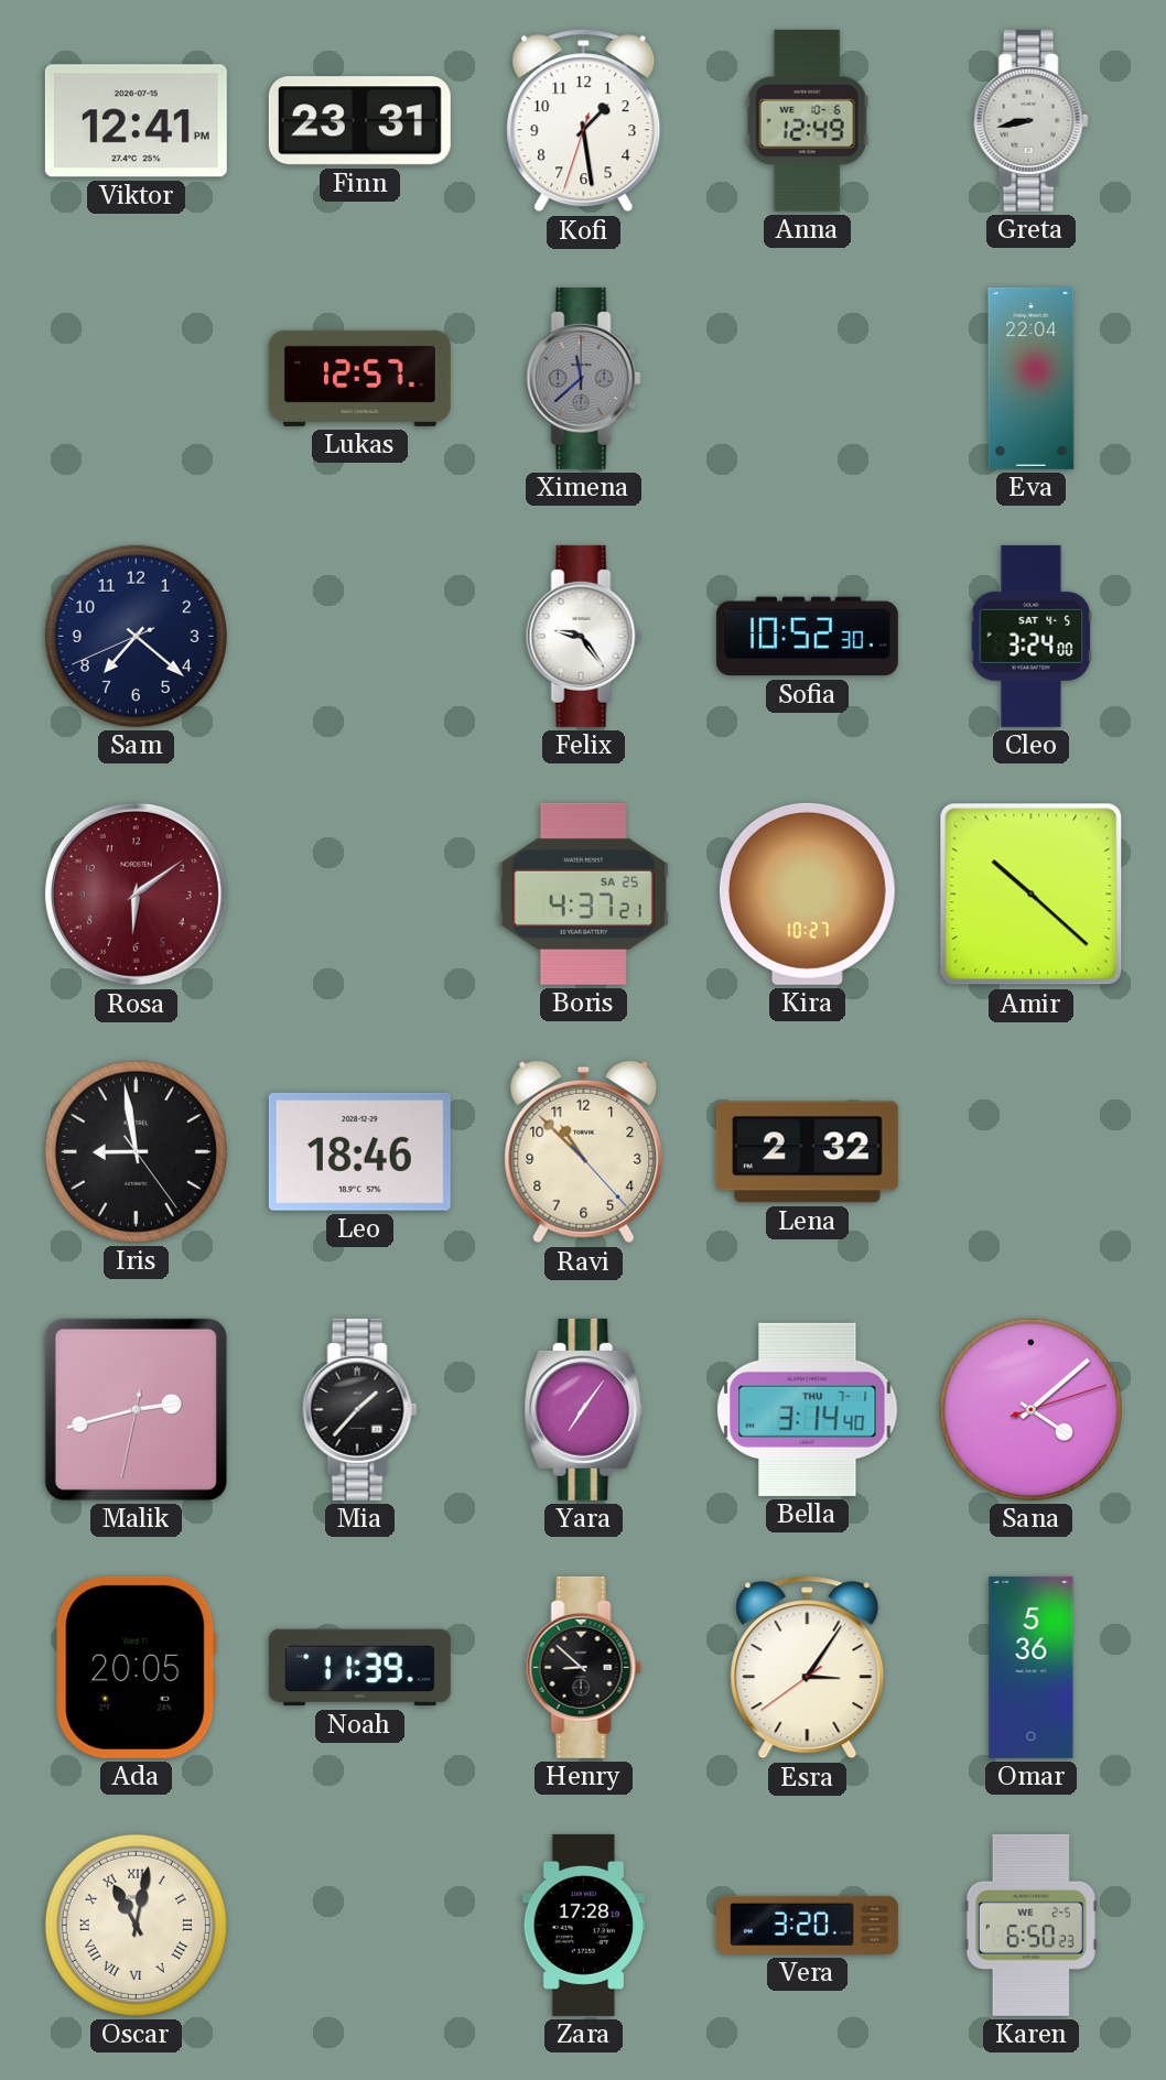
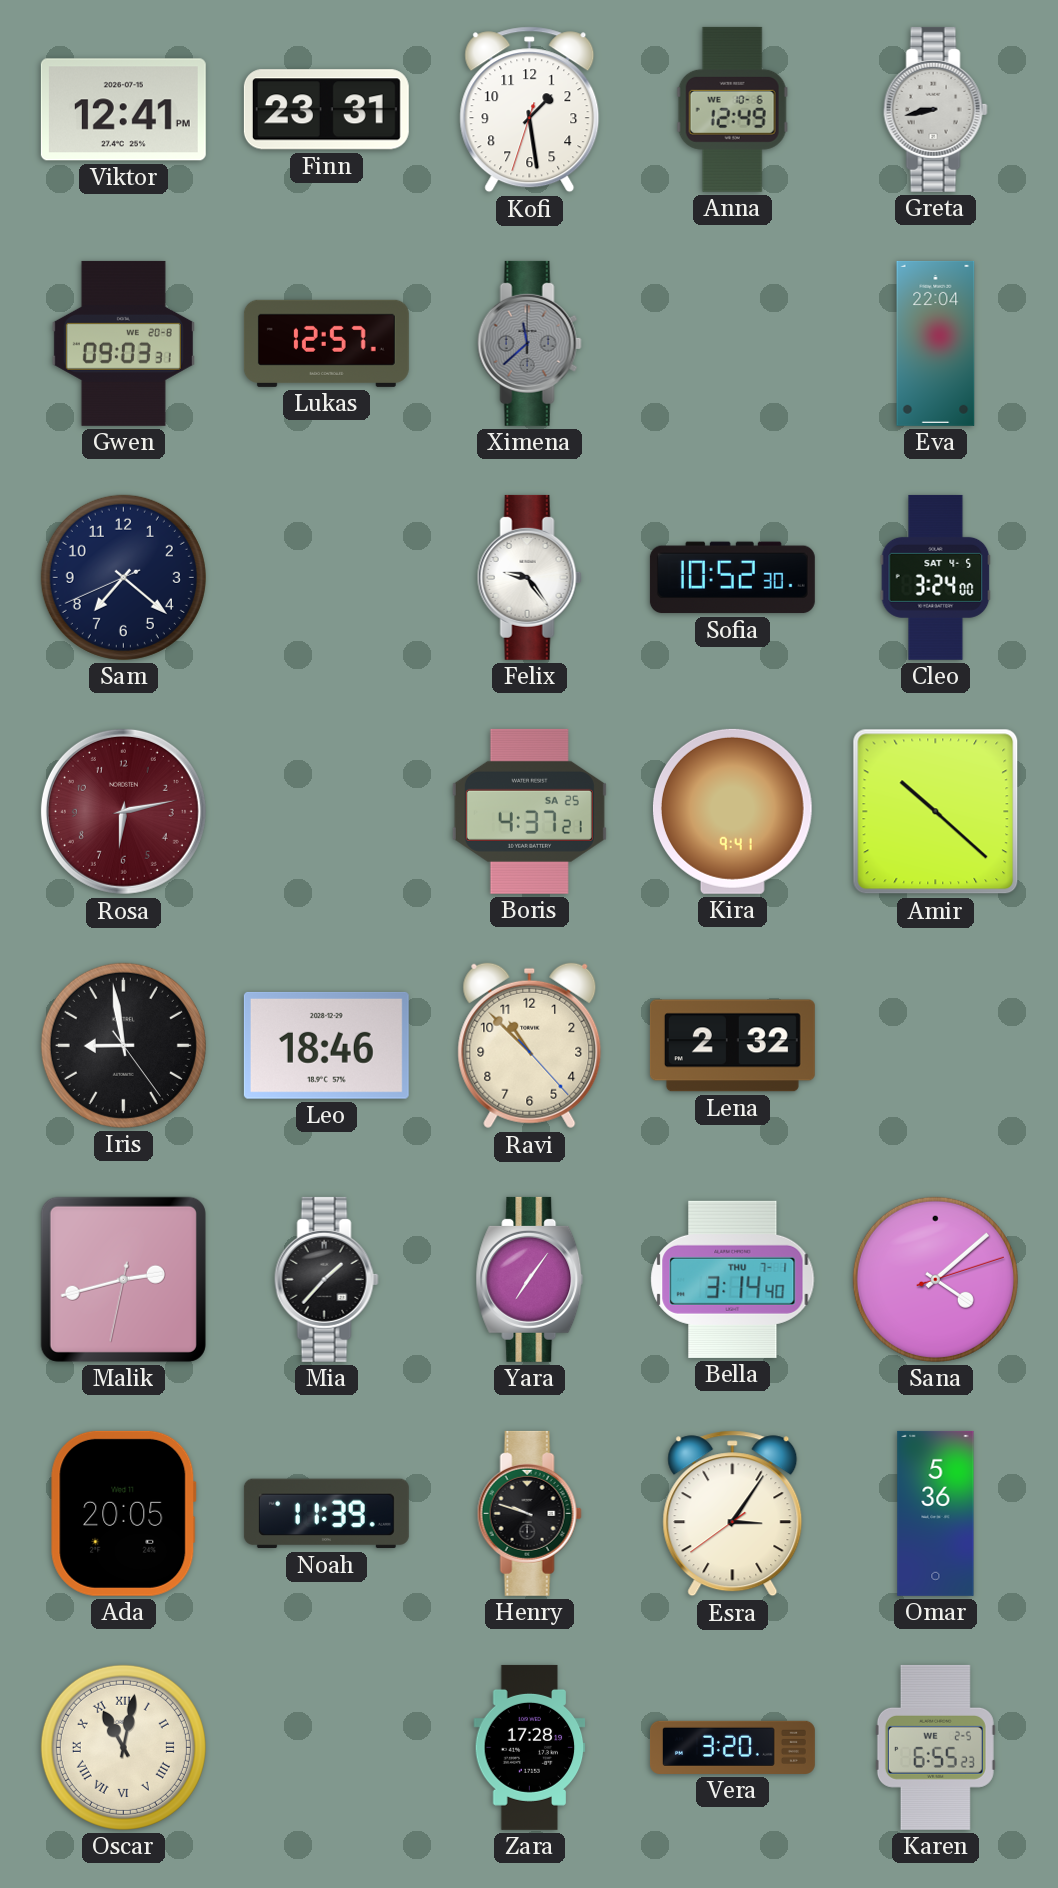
Gwen: none -> 09:03
Rosa: 6:09 -> 6:13
Kira: 10:27 -> 9:41
Henry: 8:52 -> 9:48
Karen: 6:50 -> 6:55
